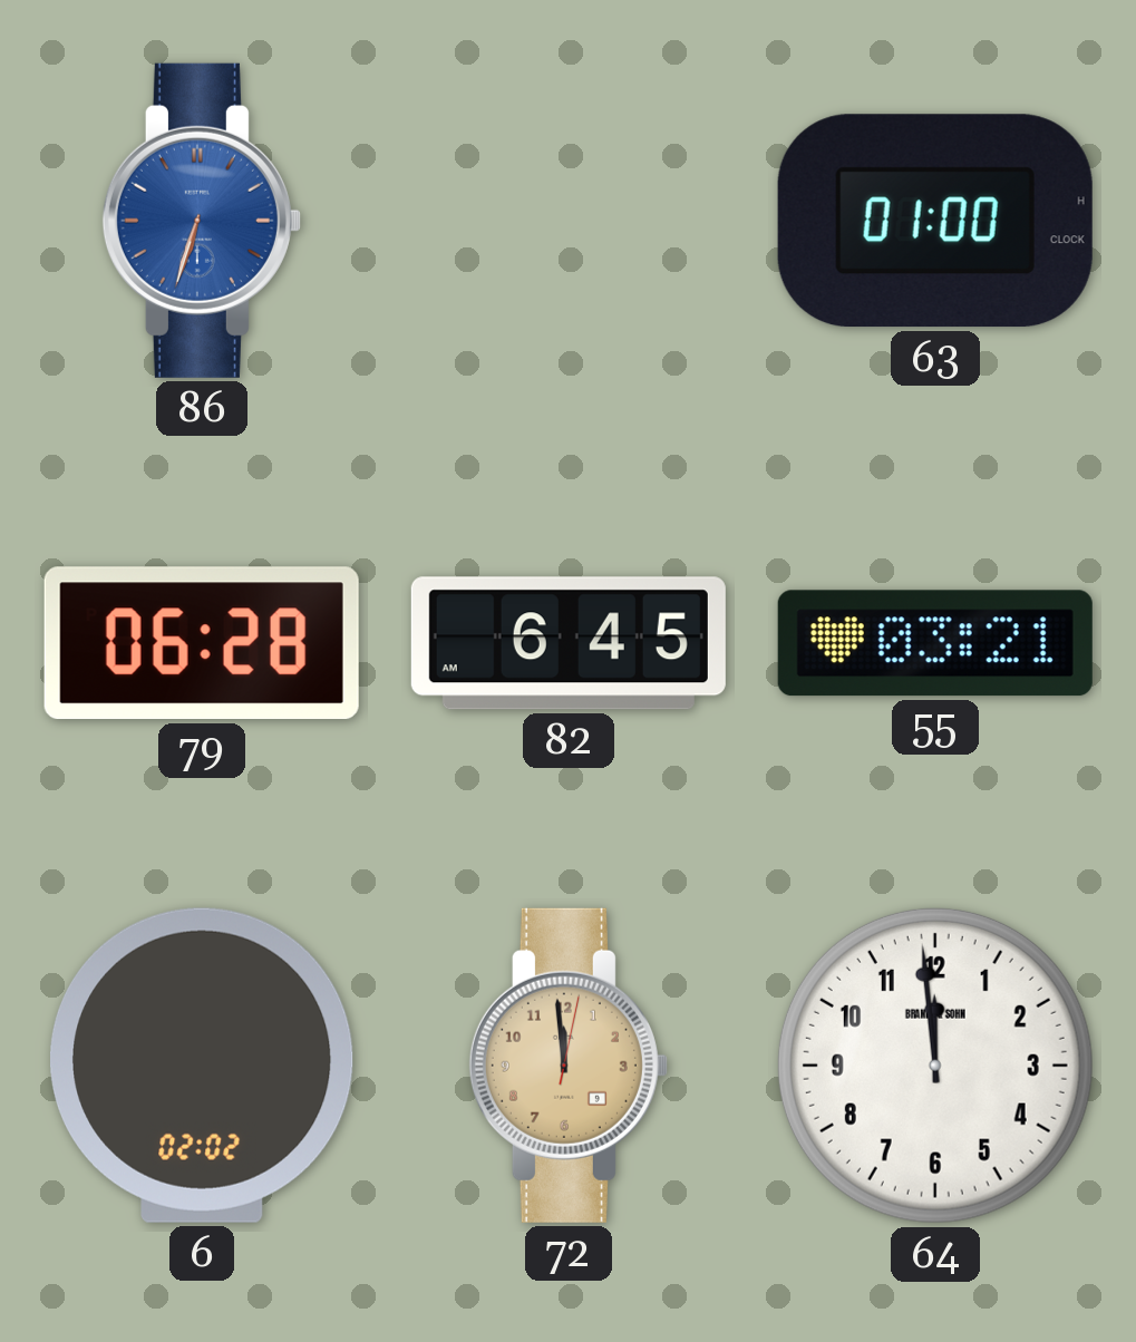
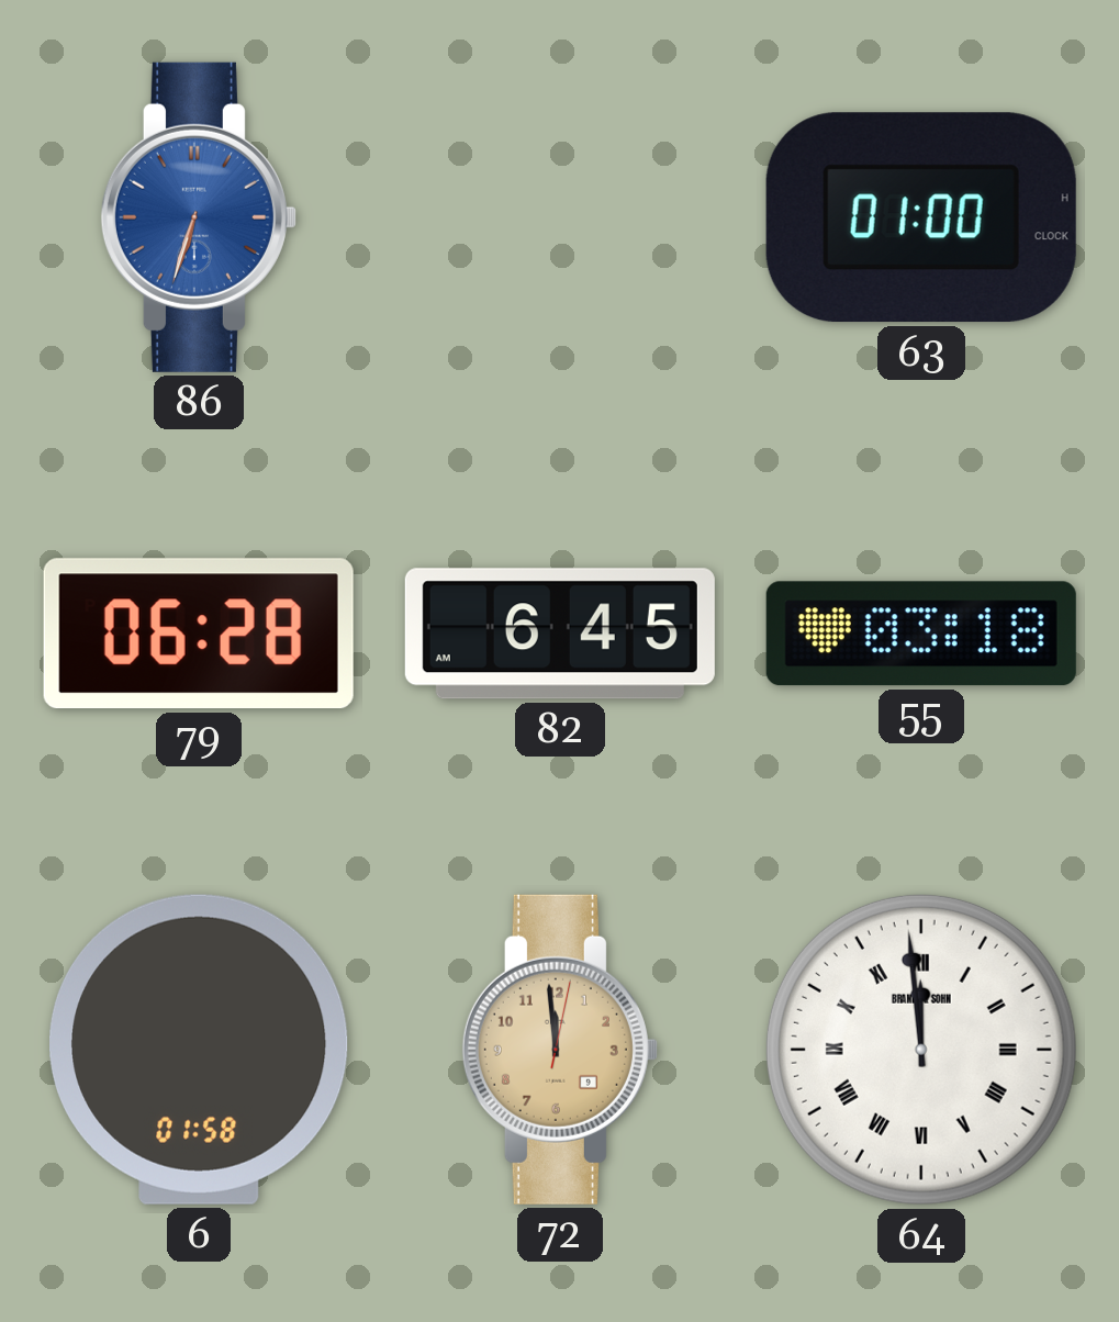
55: 03:21 -> 03:18
6: 02:02 -> 01:58
64 numerals: Arabic -> Roman
